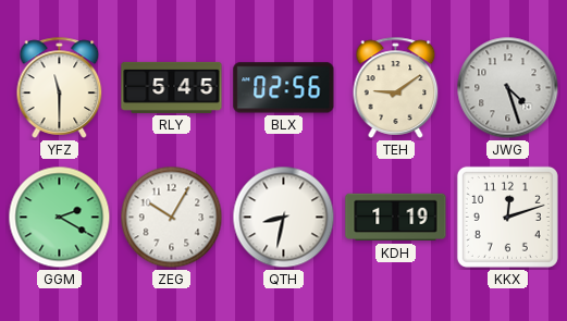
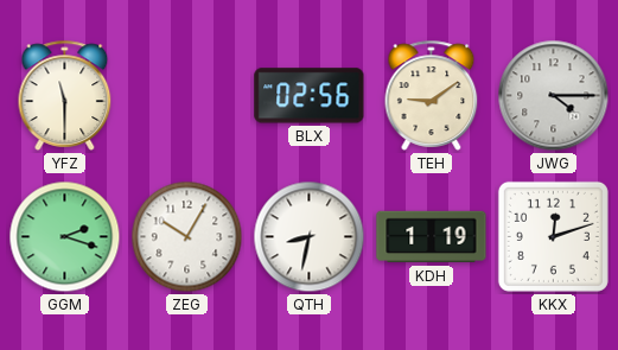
RLY: 5:45 -> none
JWG: 4:27 -> 4:15
GGM: 2:20 -> 2:18
